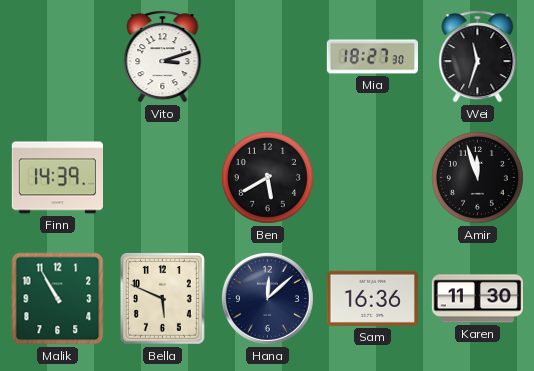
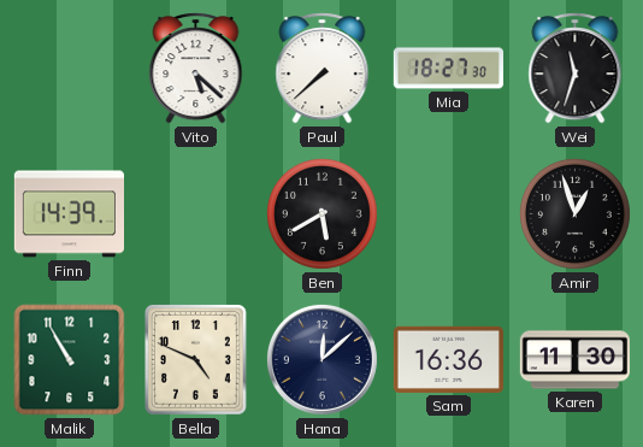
Vito: 3:12 -> 5:22
Paul: none -> 7:38
Amir: 11:57 -> 12:57
Bella: 5:49 -> 4:49
